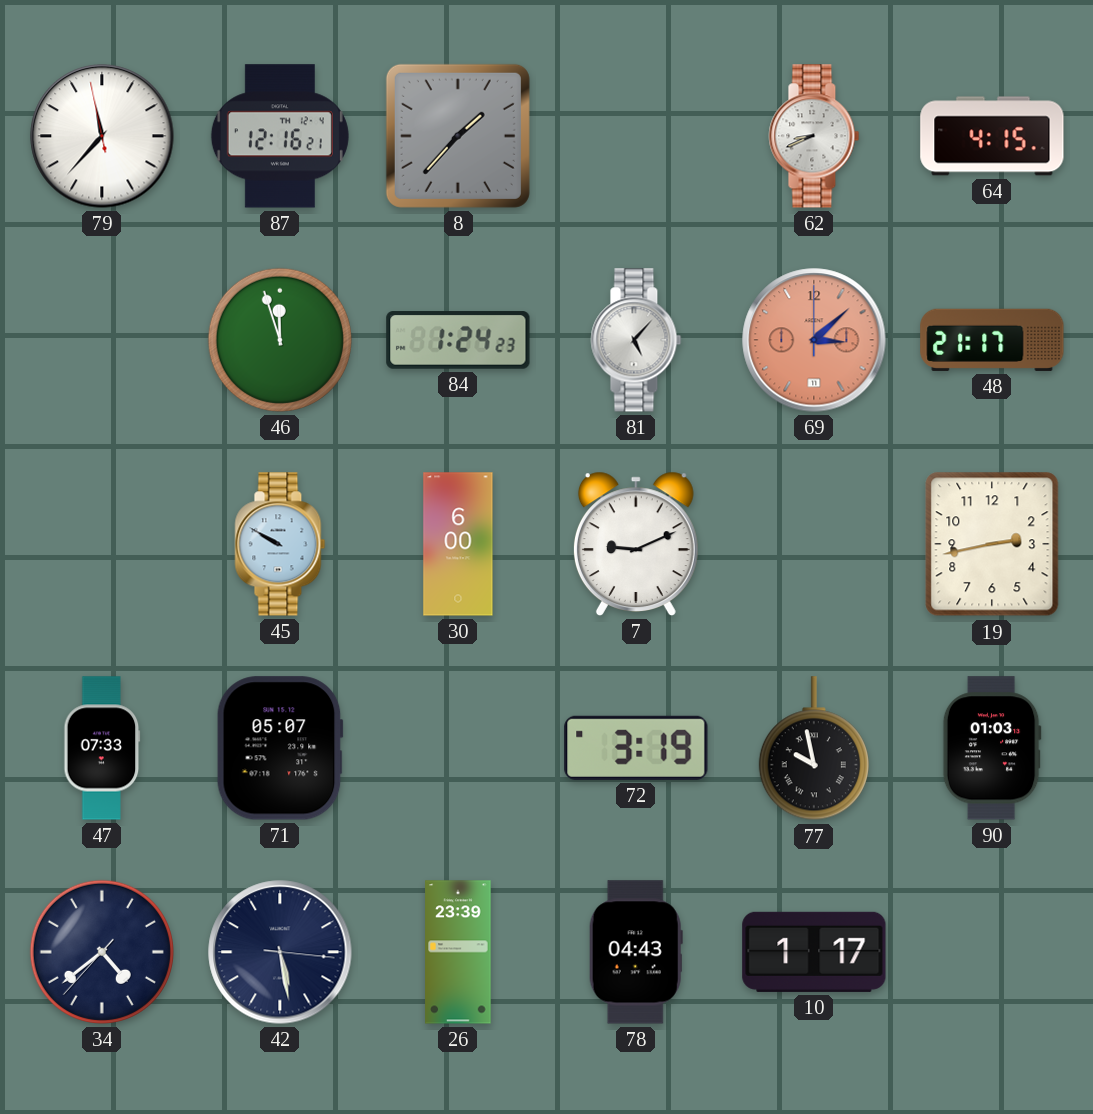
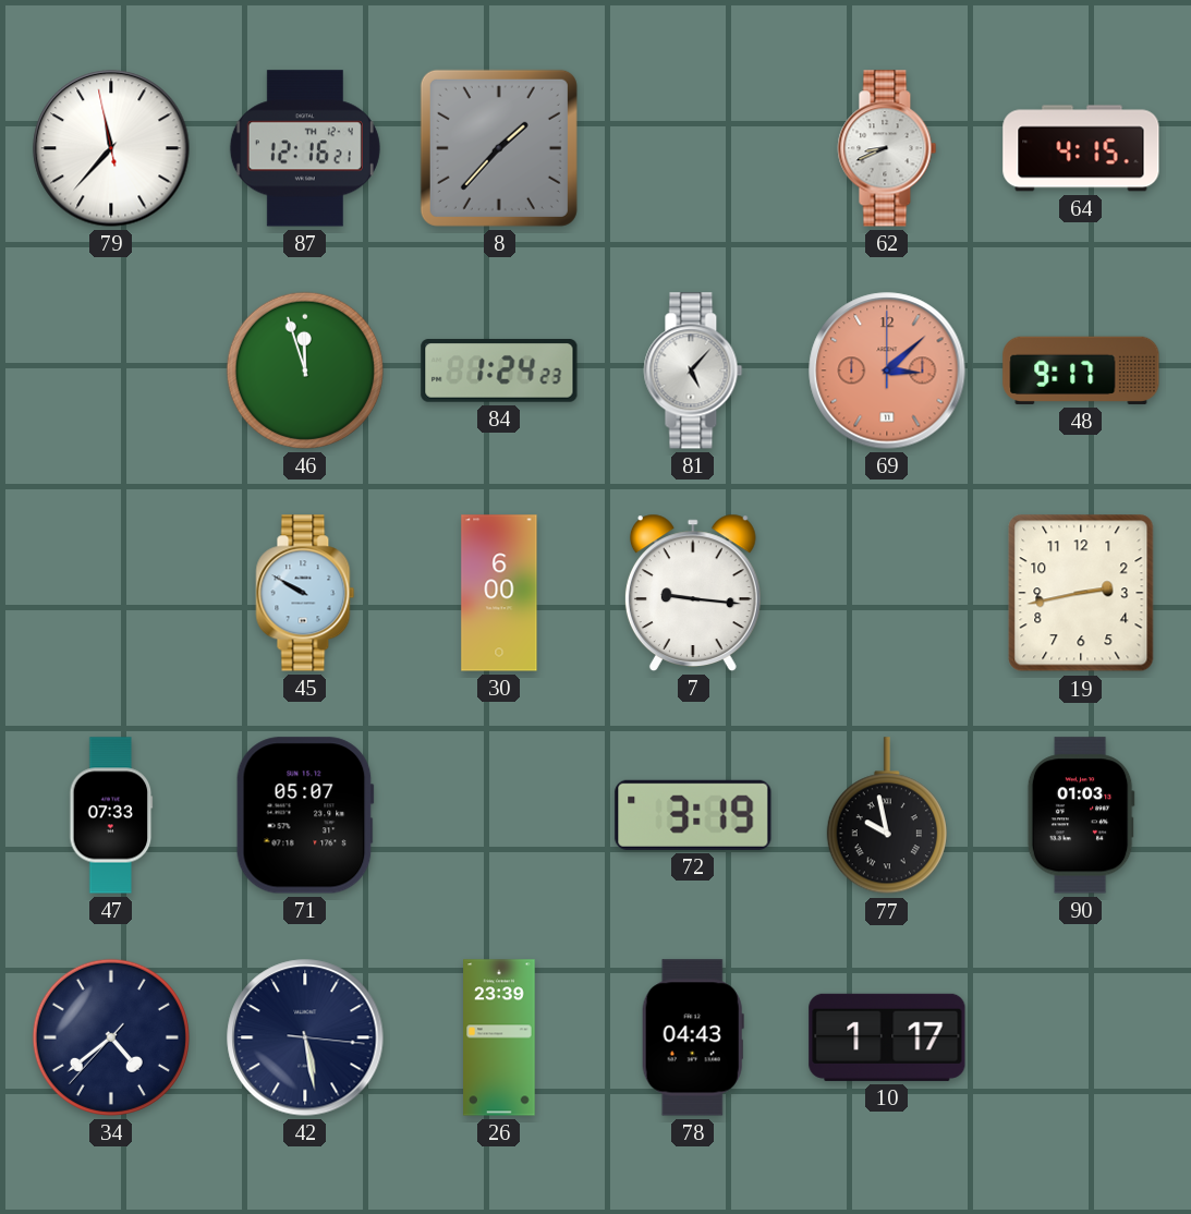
48: 21:17 -> 9:17
7: 9:11 -> 9:16
